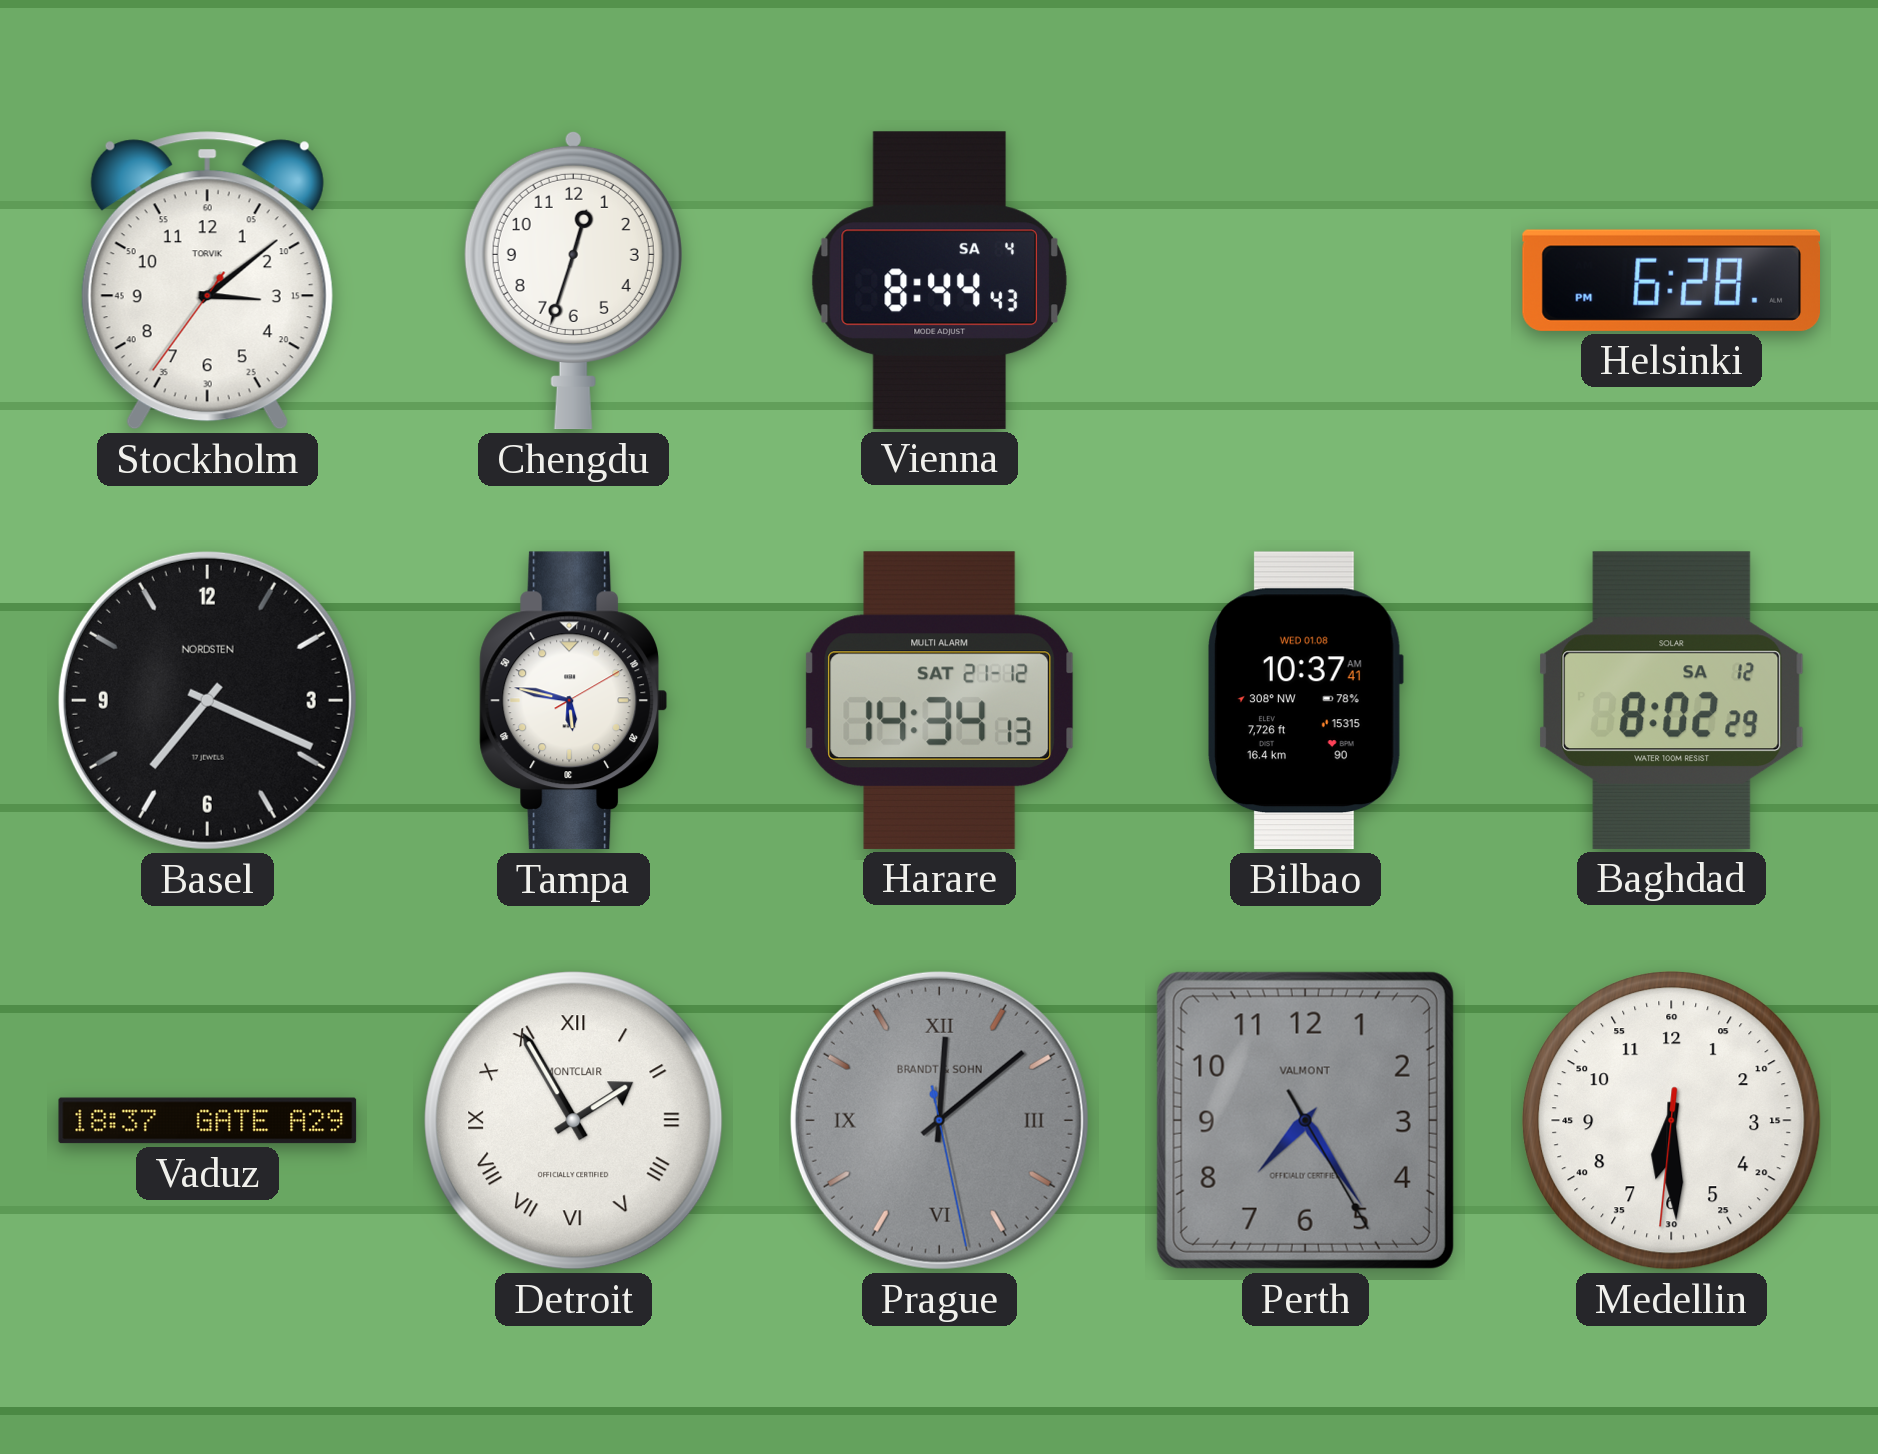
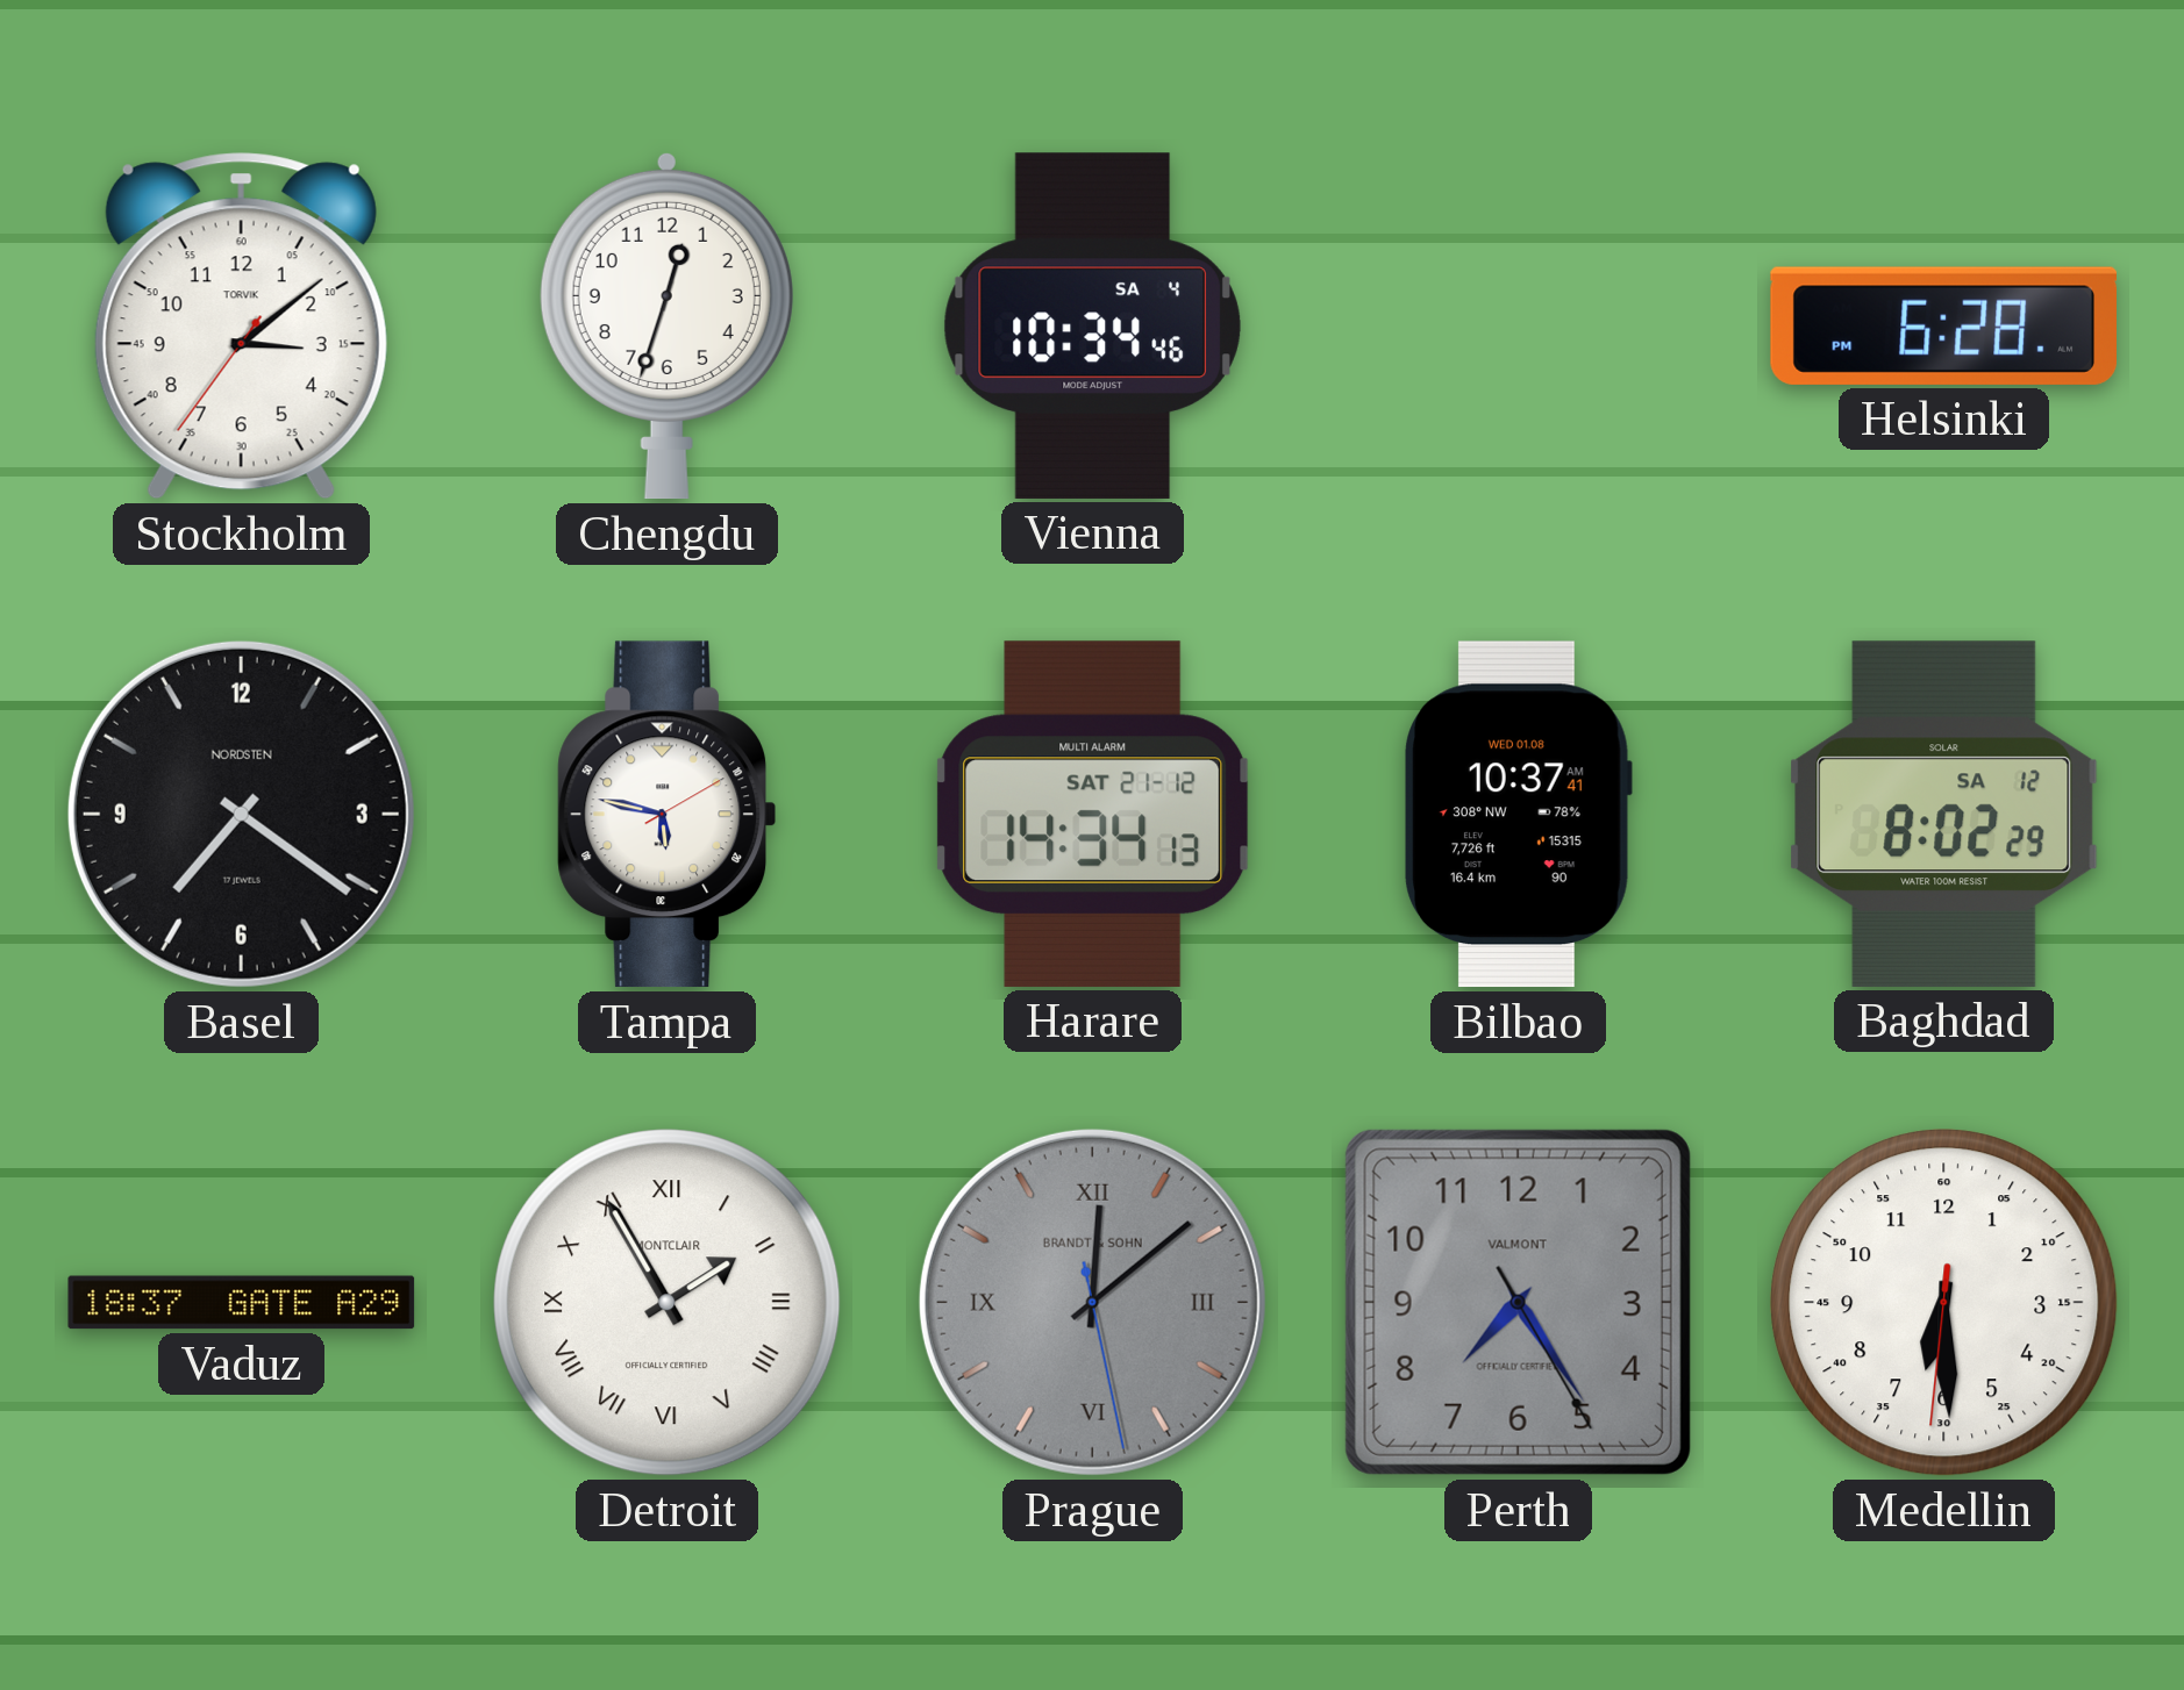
Vienna: 8:44 -> 10:34
Basel: 7:19 -> 7:21
